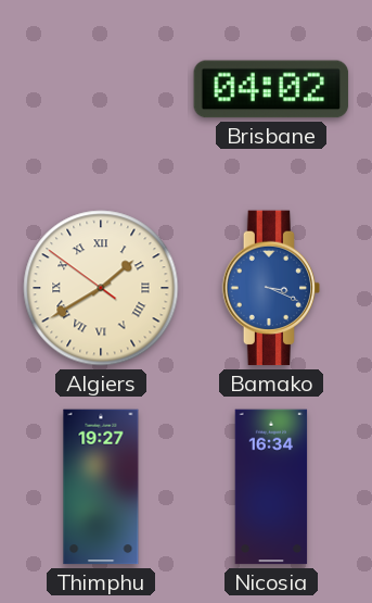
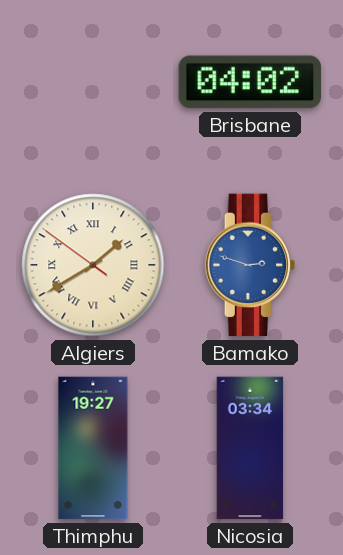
Bamako: 3:19 -> 2:48
Nicosia: 16:34 -> 03:34
